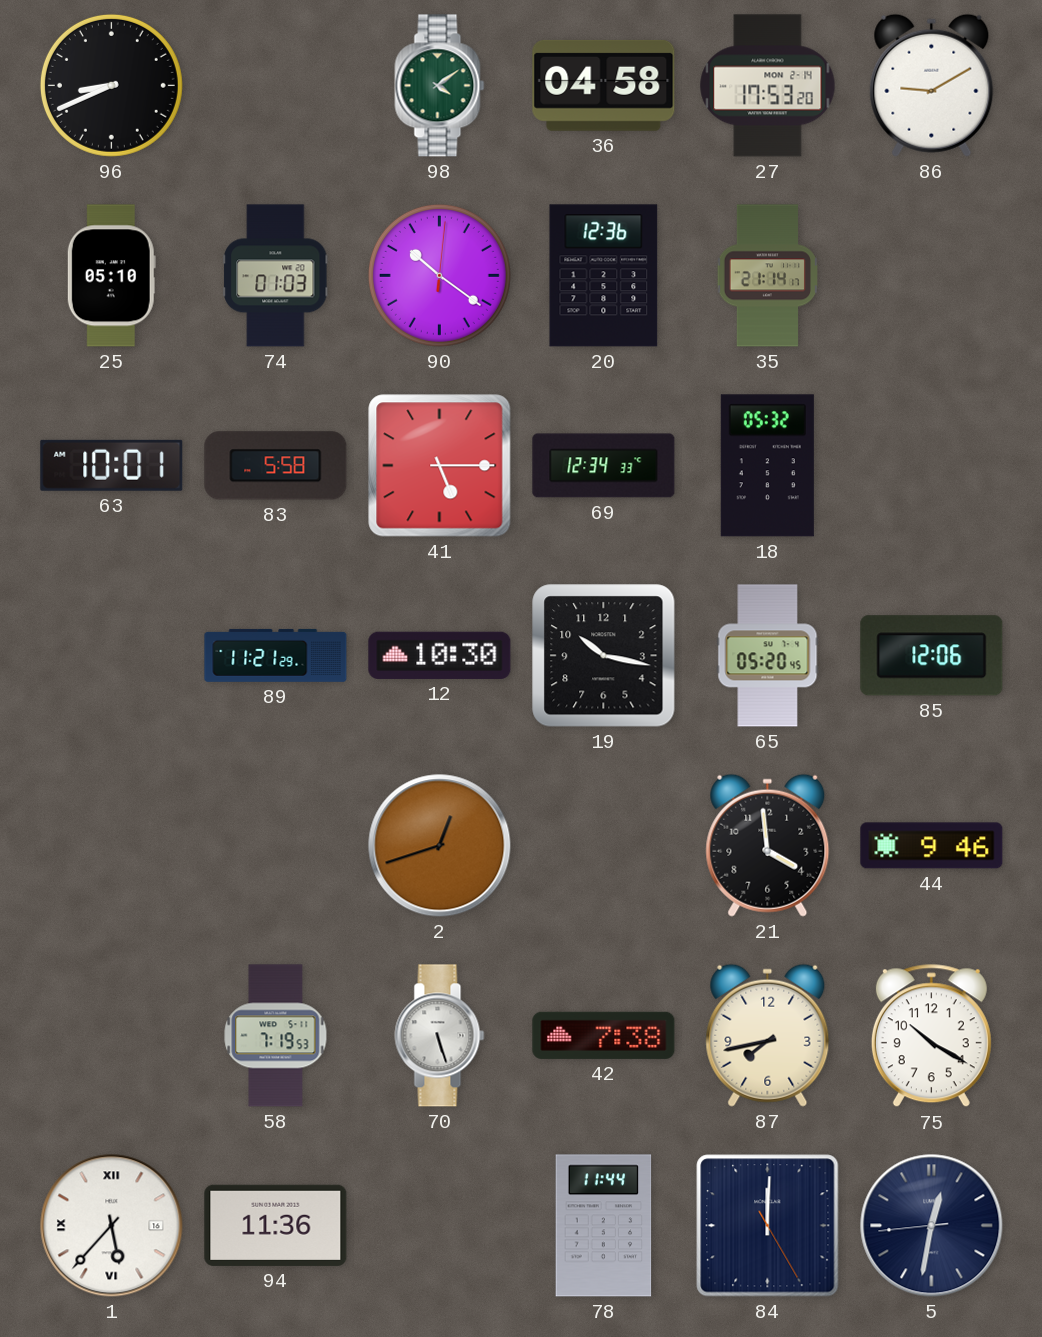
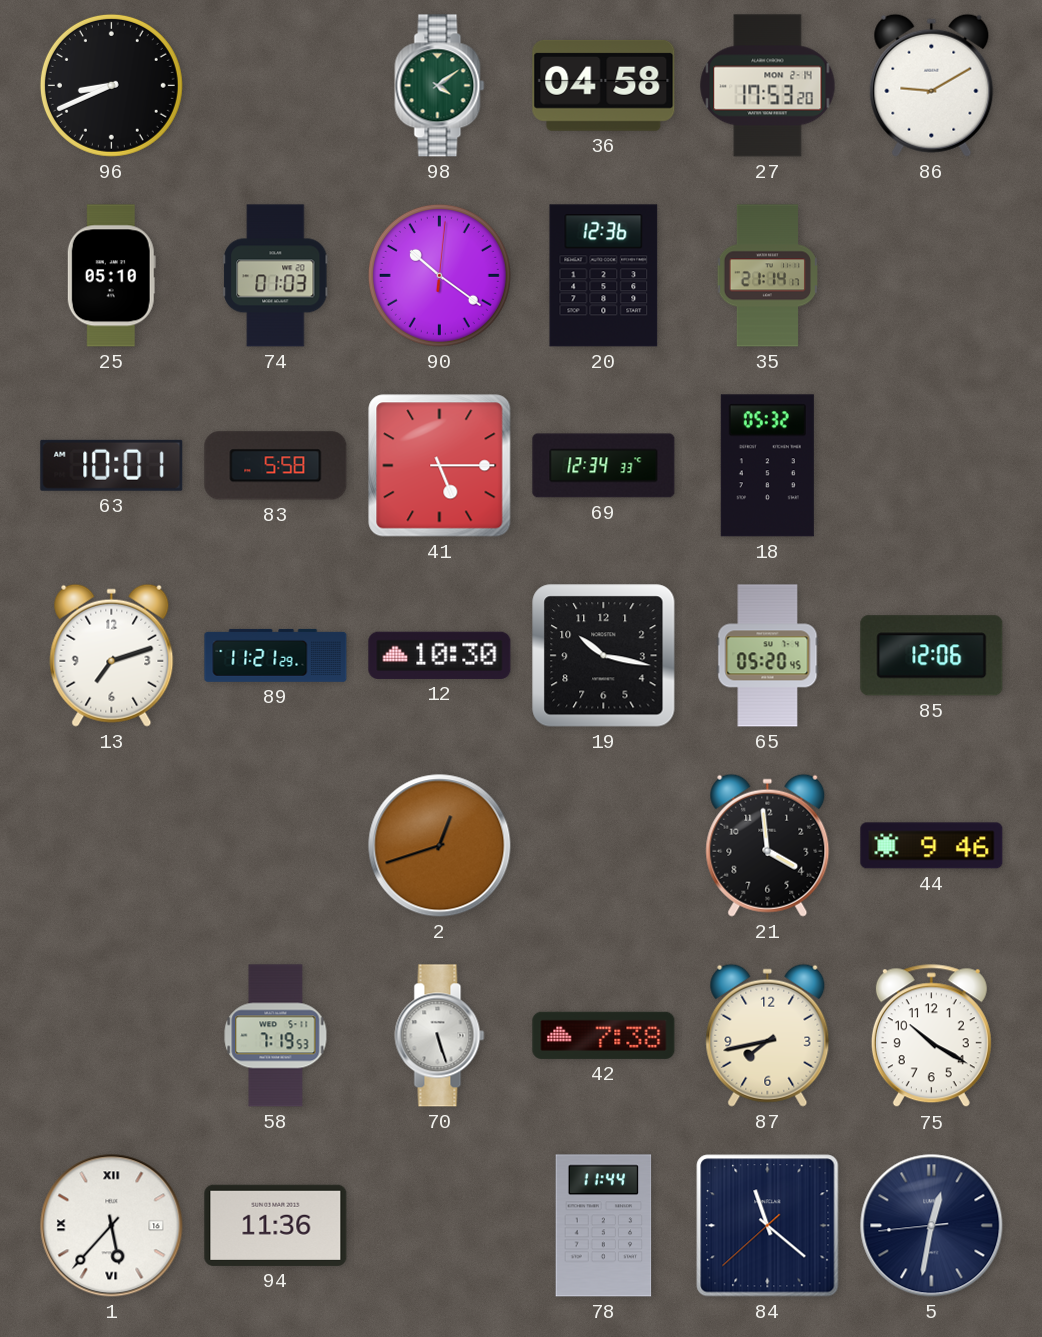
13: none -> 7:12
84: 12:00 -> 11:21
